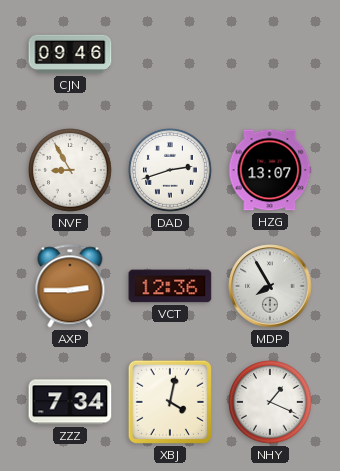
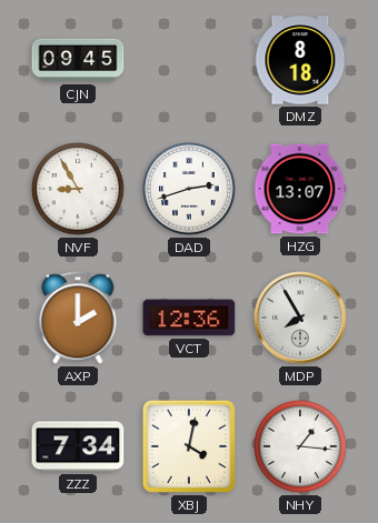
CJN: 09:46 -> 09:45
DMZ: none -> 8:18
AXP: 2:45 -> 2:00
NHY: 1:19 -> 1:16
